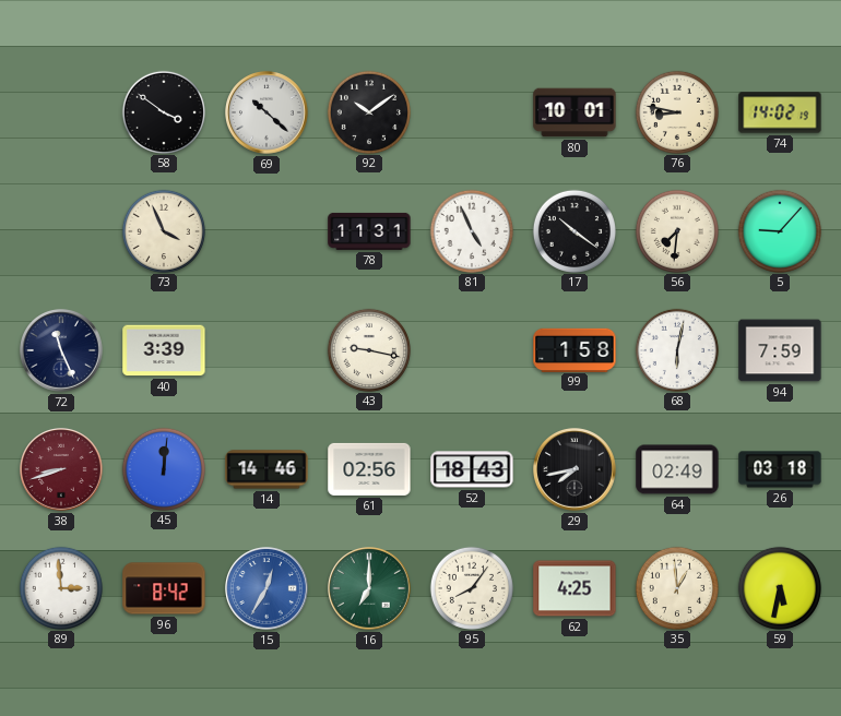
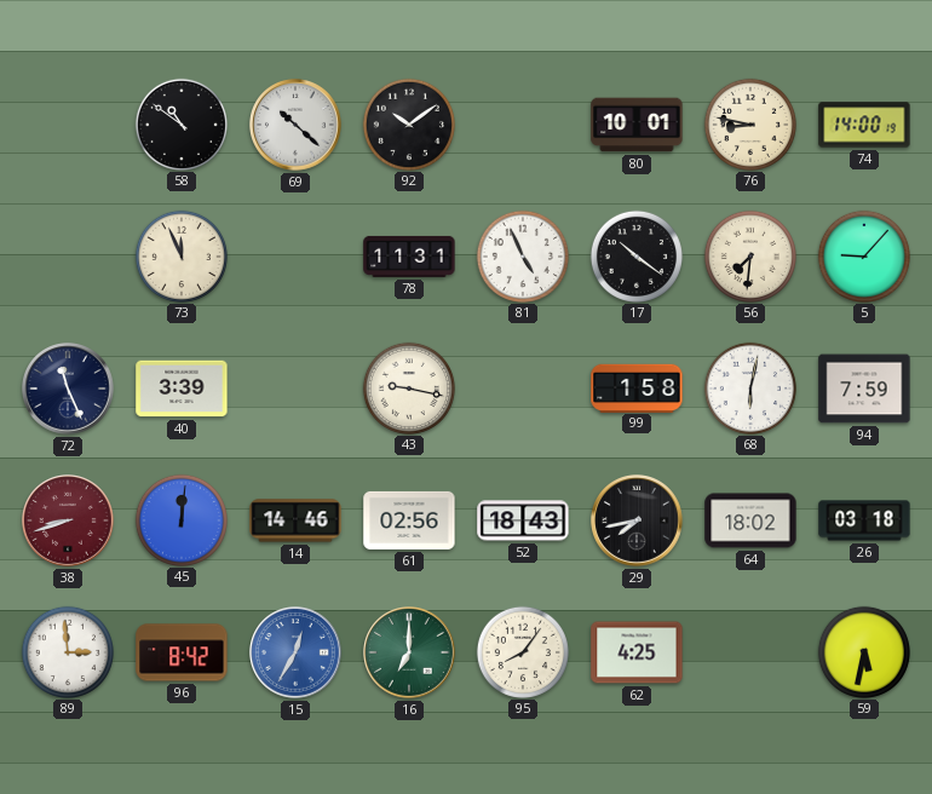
58: 3:51 -> 10:51
74: 14:02 -> 14:00
73: 3:56 -> 11:56
64: 02:49 -> 18:02
35: 12:59 -> none
